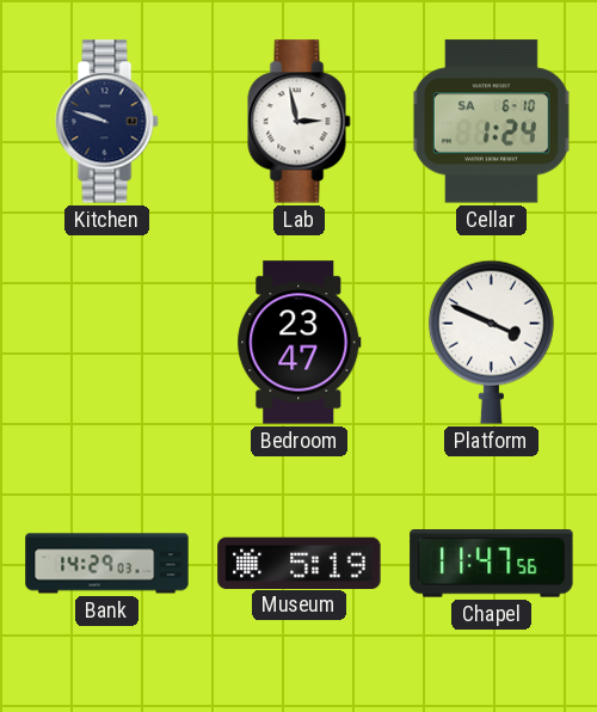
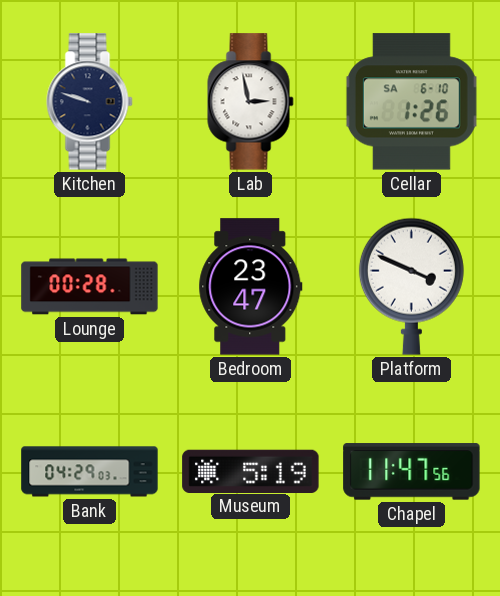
Cellar: 1:24 -> 1:26
Lounge: none -> 00:28
Bank: 14:29 -> 04:29
